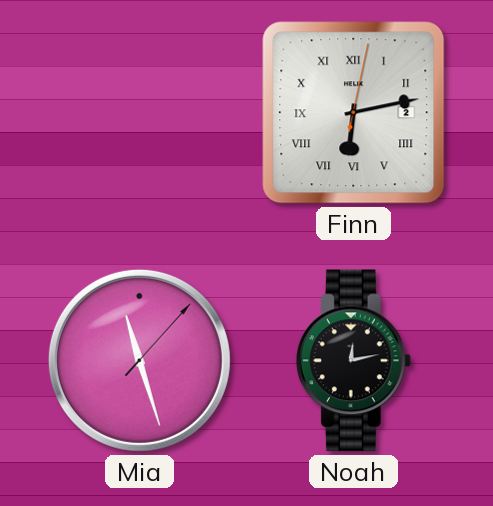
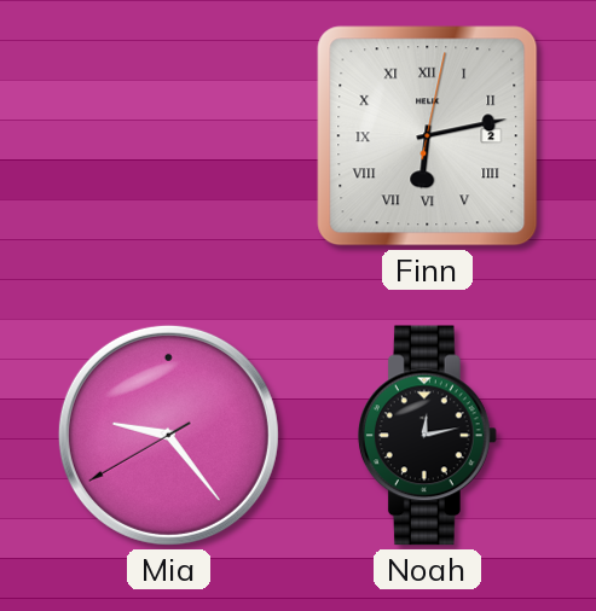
Mia: 11:27 -> 9:23
